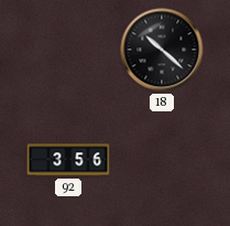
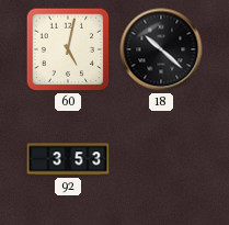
60: none -> 5:02
92: 3:56 -> 3:53
